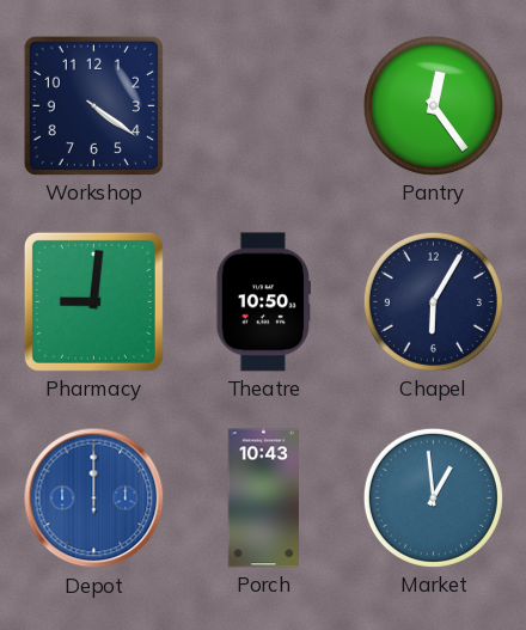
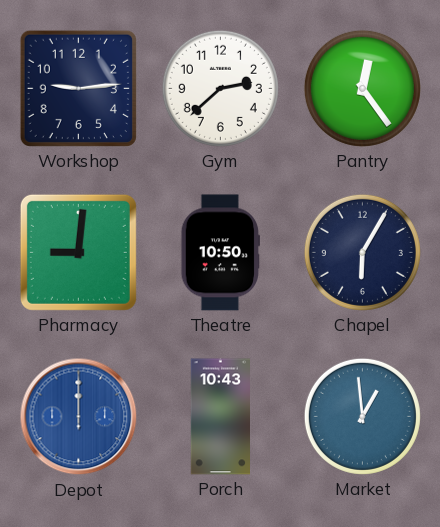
Workshop: 4:21 -> 9:14
Gym: none -> 2:38
